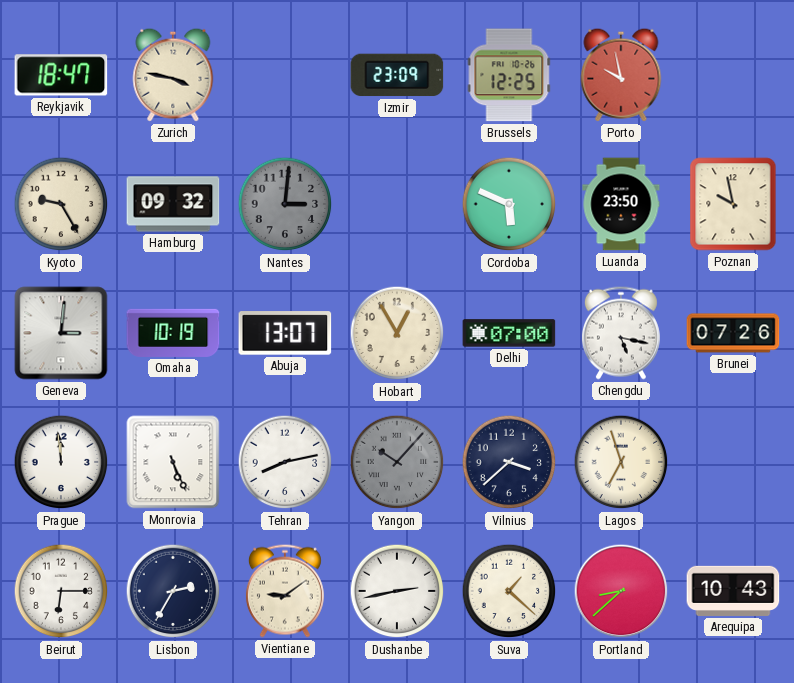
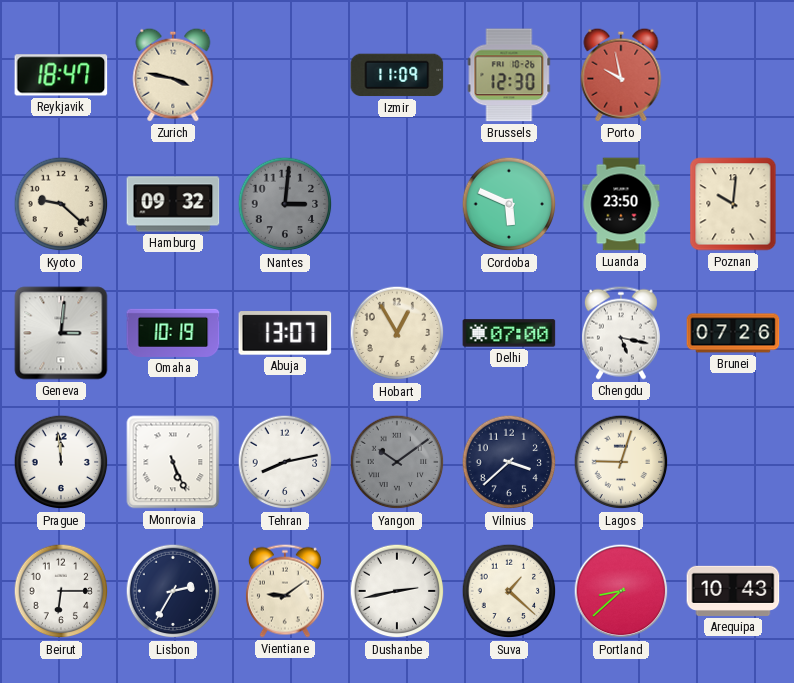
Izmir: 23:09 -> 11:09
Brussels: 12:25 -> 12:30
Kyoto: 9:25 -> 9:22
Poznan: 9:58 -> 10:01
Yangon: 10:07 -> 10:09
Lagos: 6:57 -> 9:03
